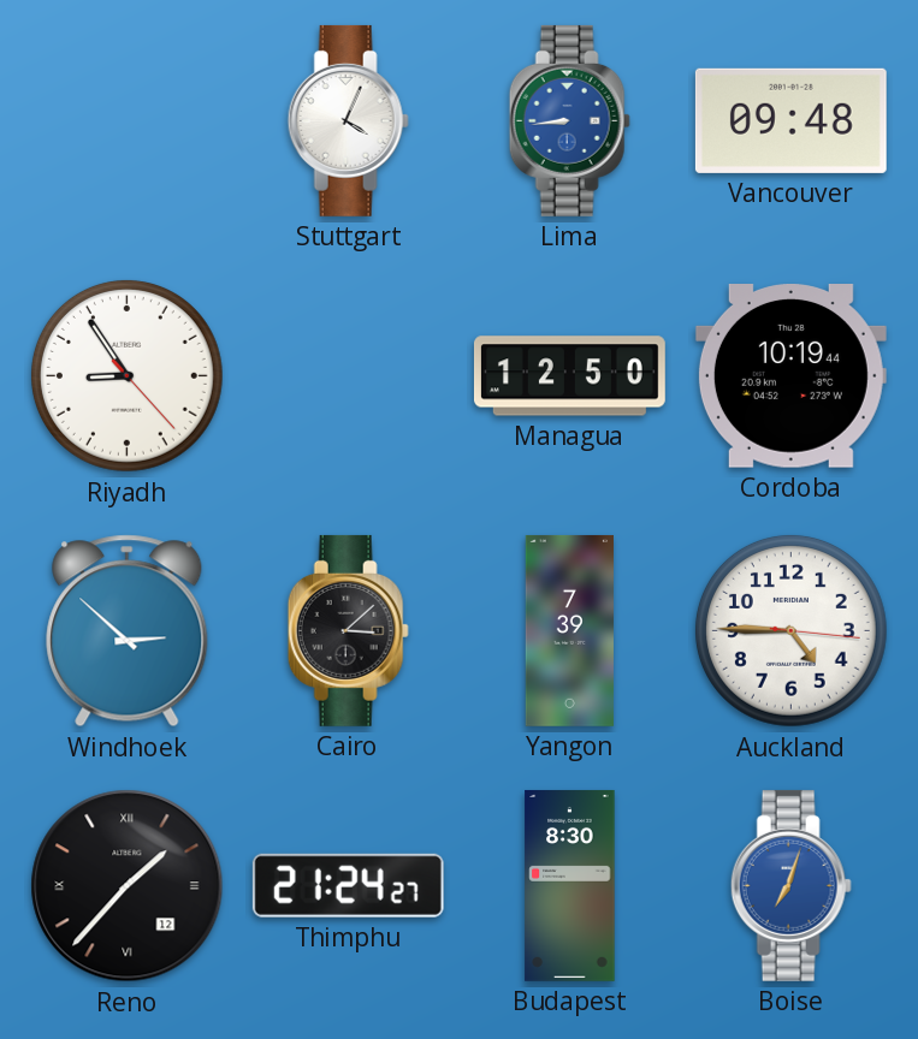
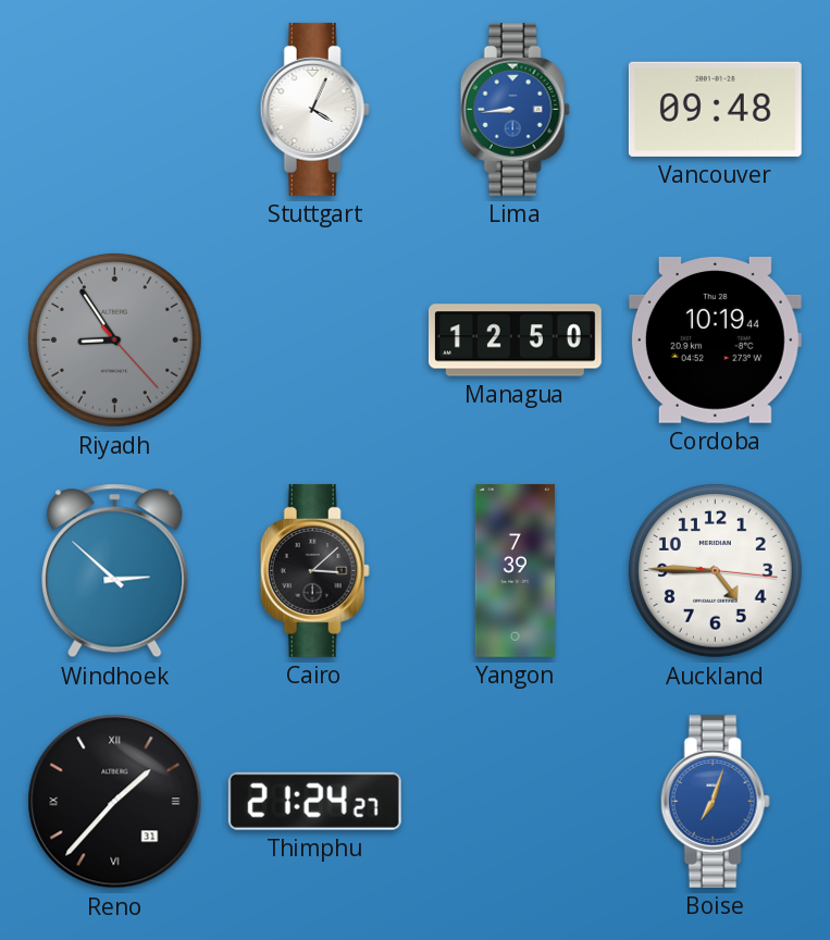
Riyadh dial: white -> grey
Reno date: 12 -> 31
Budapest: 8:30 -> none
